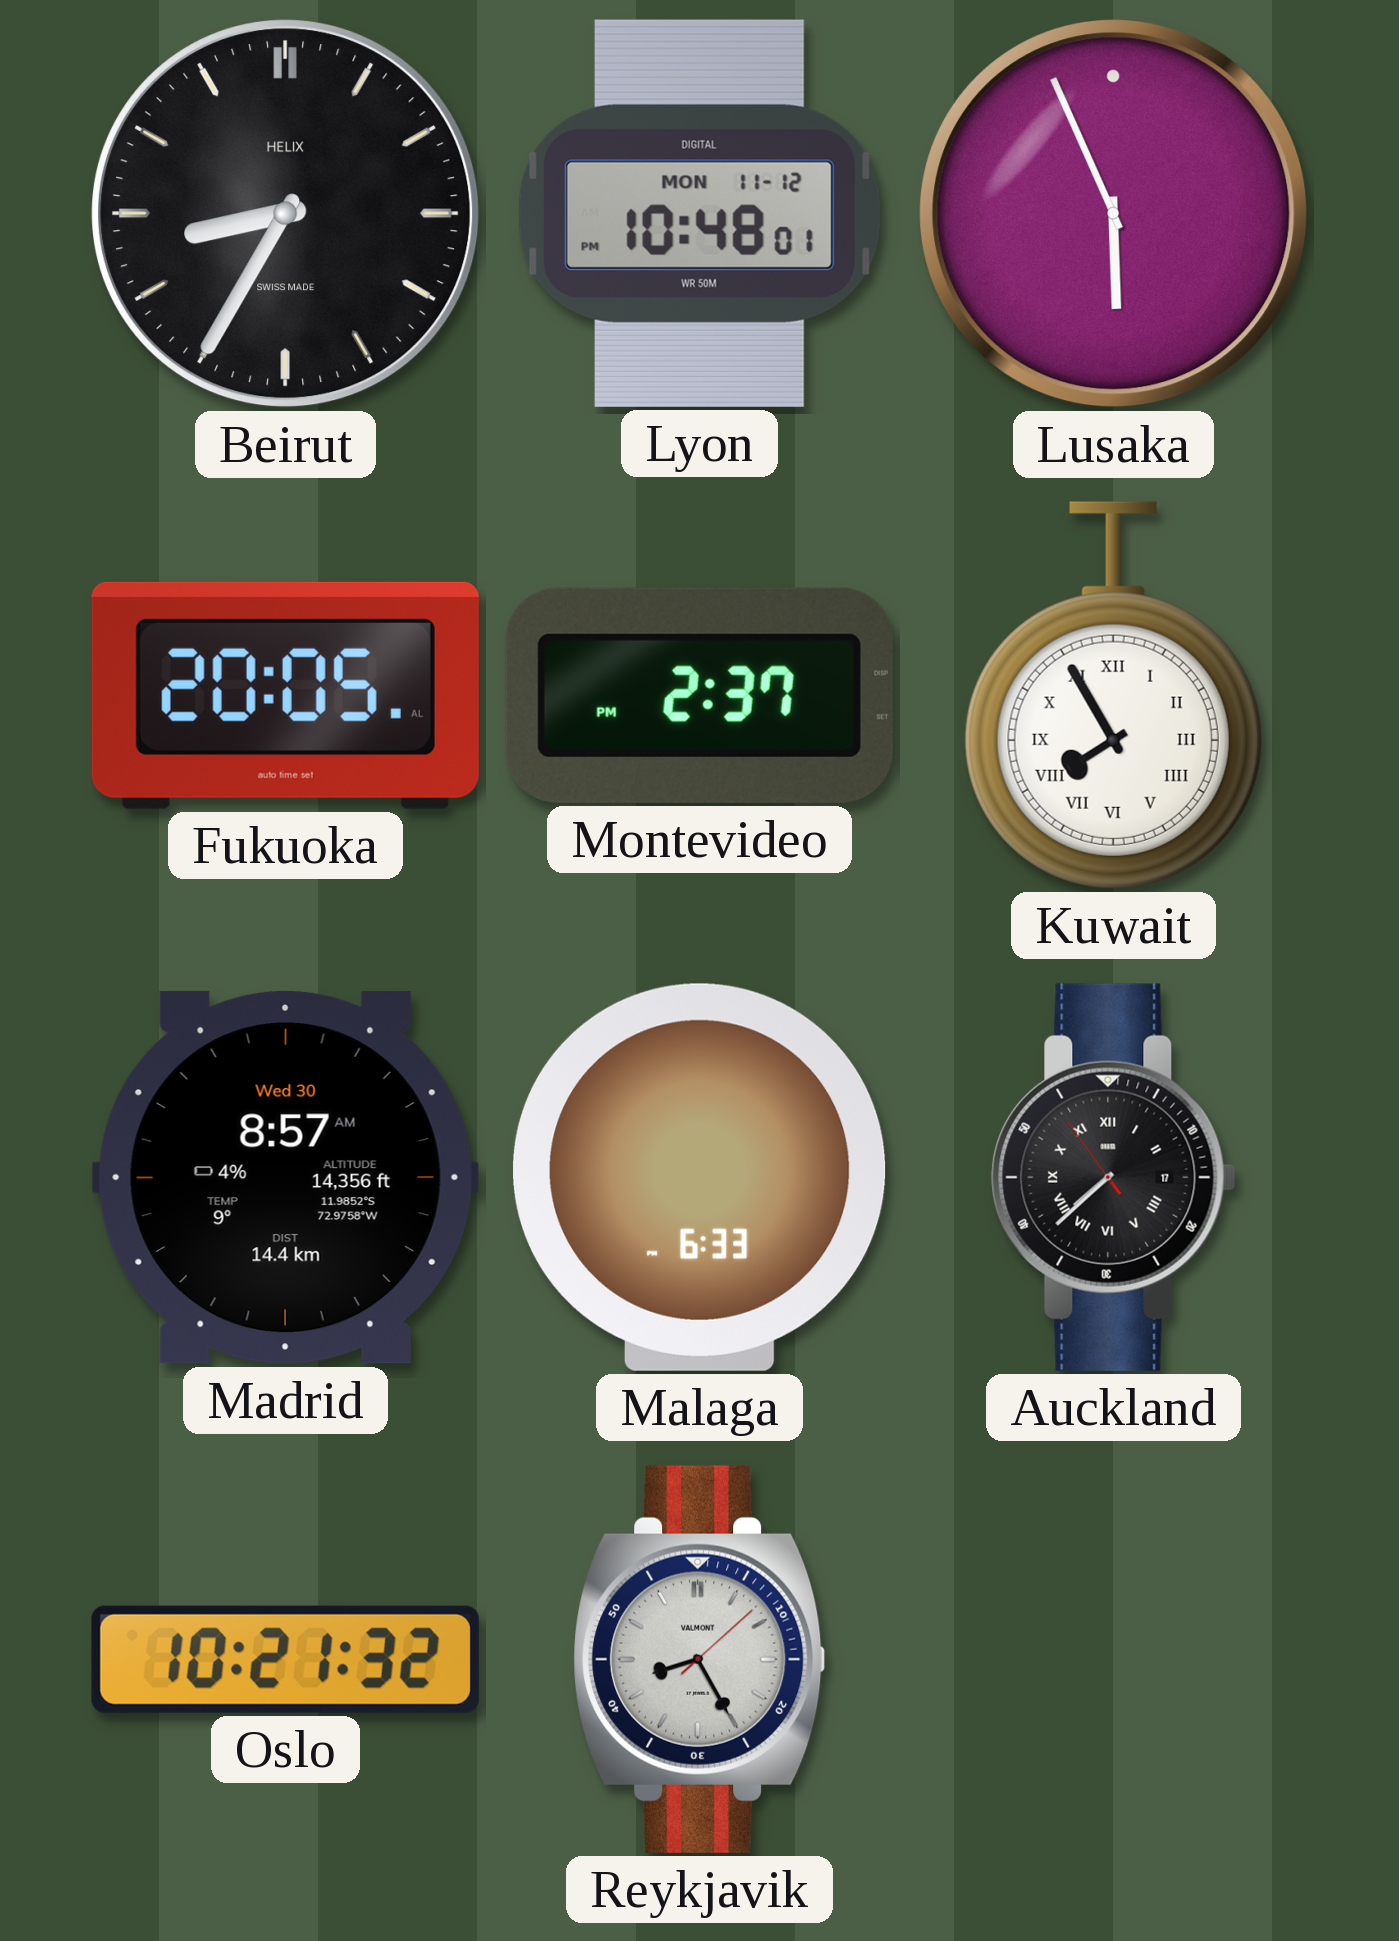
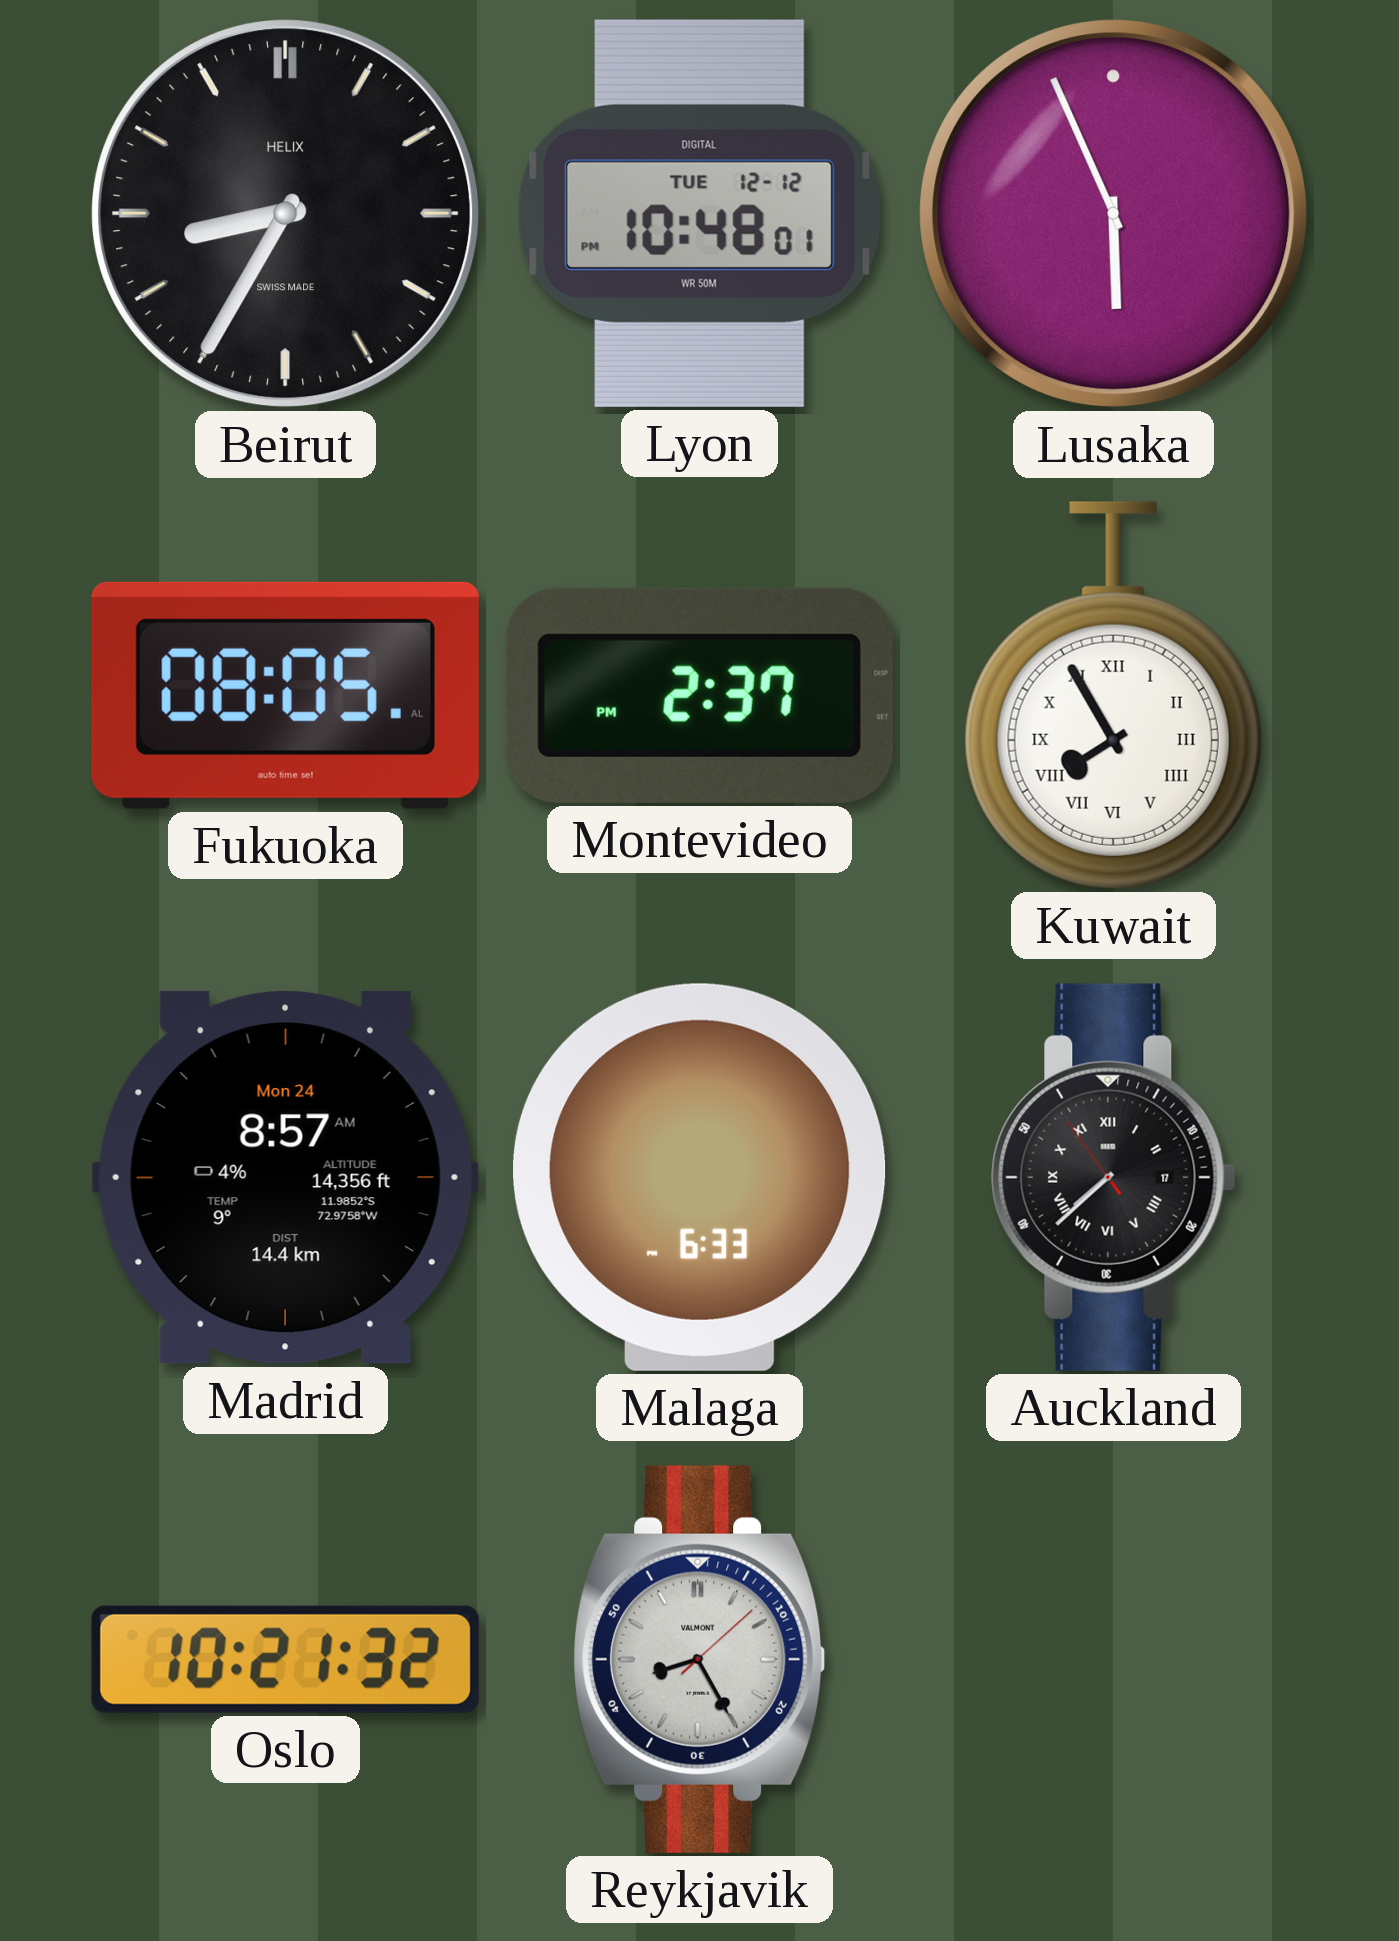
Lyon date: MON 11-12 -> TUE 12-12
Fukuoka: 20:05 -> 08:05
Madrid date: Wed 30 -> Mon 24
